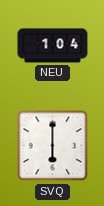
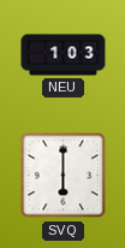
NEU: 1:04 -> 1:03
